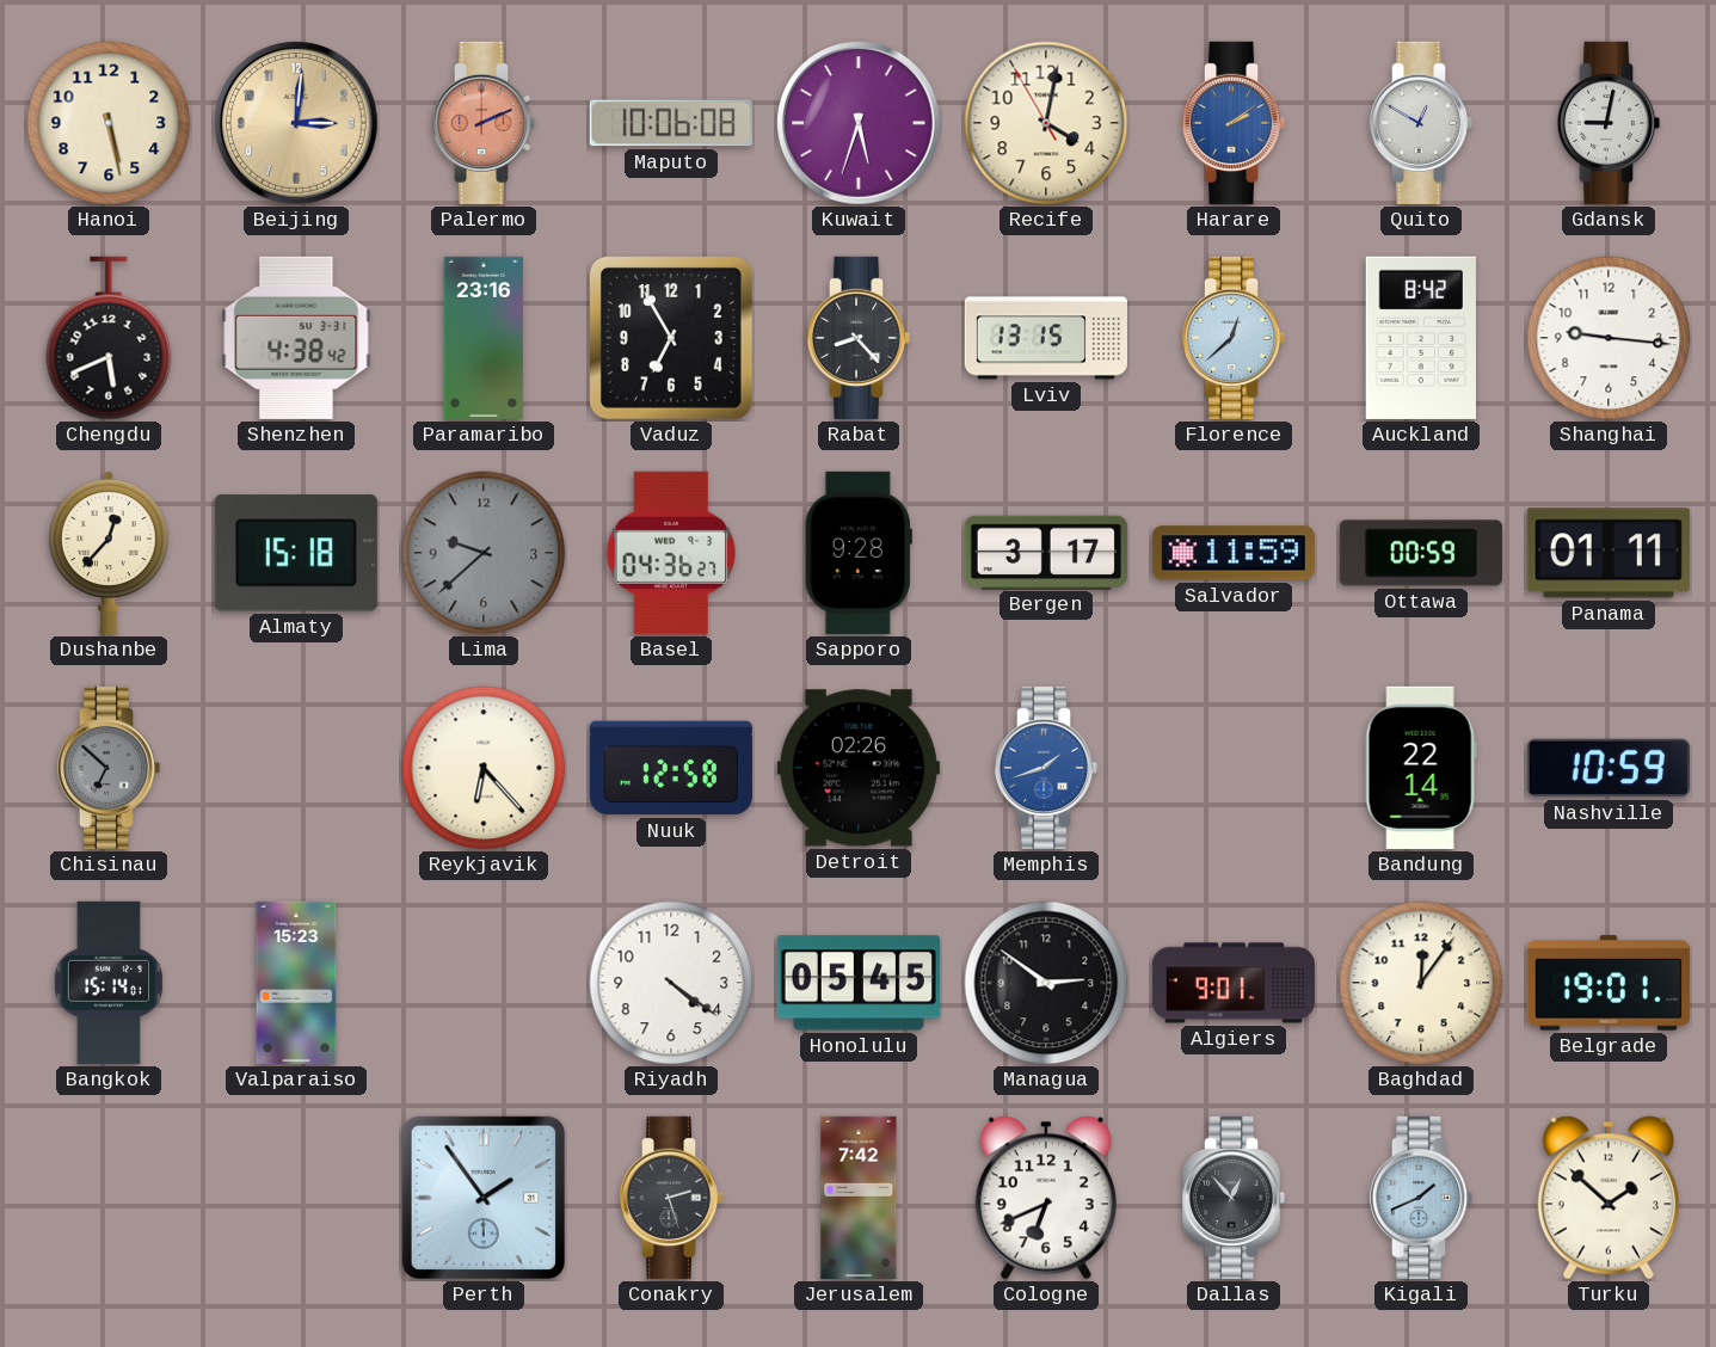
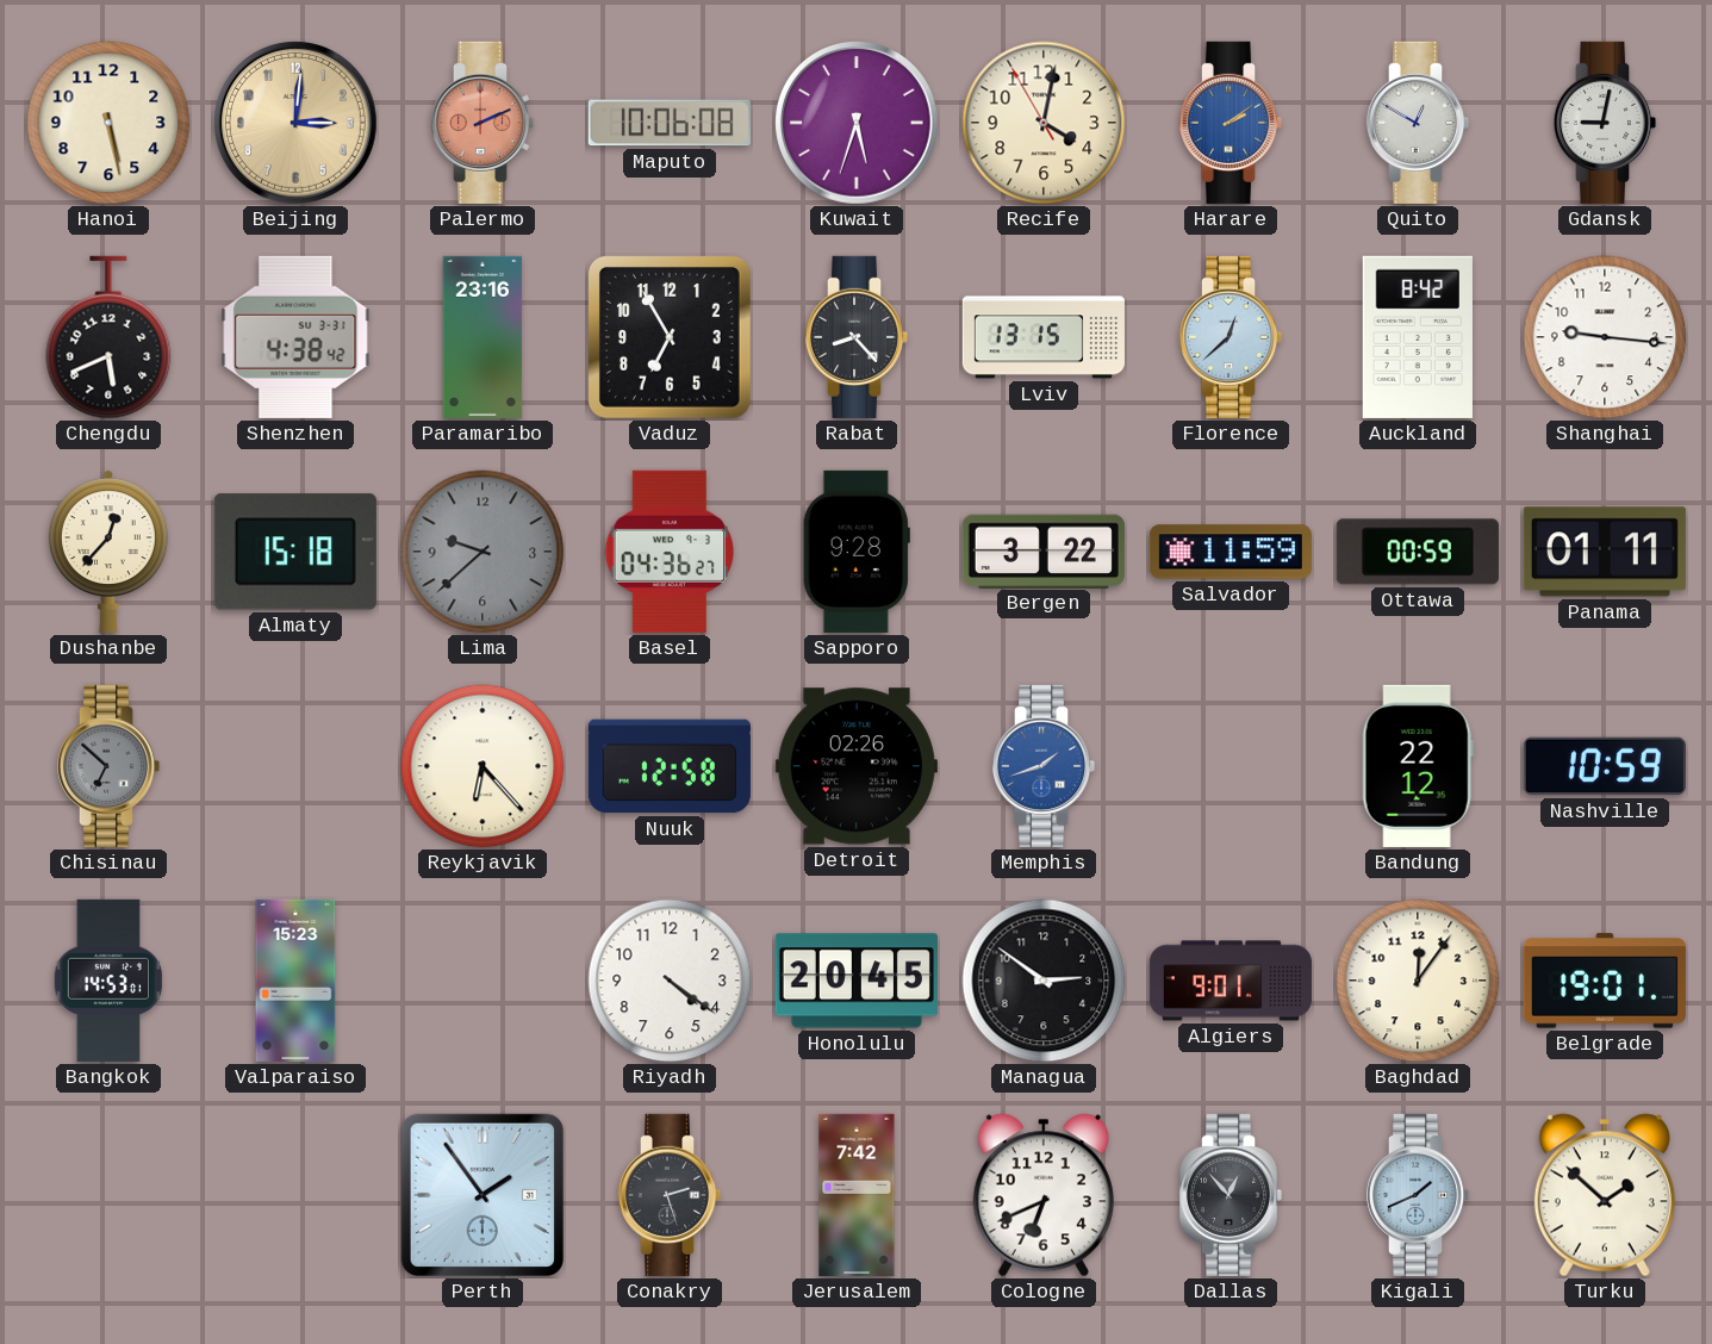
Bergen: 3:17 -> 3:22
Bandung: 22:14 -> 22:12
Bangkok: 15:14 -> 14:53
Honolulu: 05:45 -> 20:45
